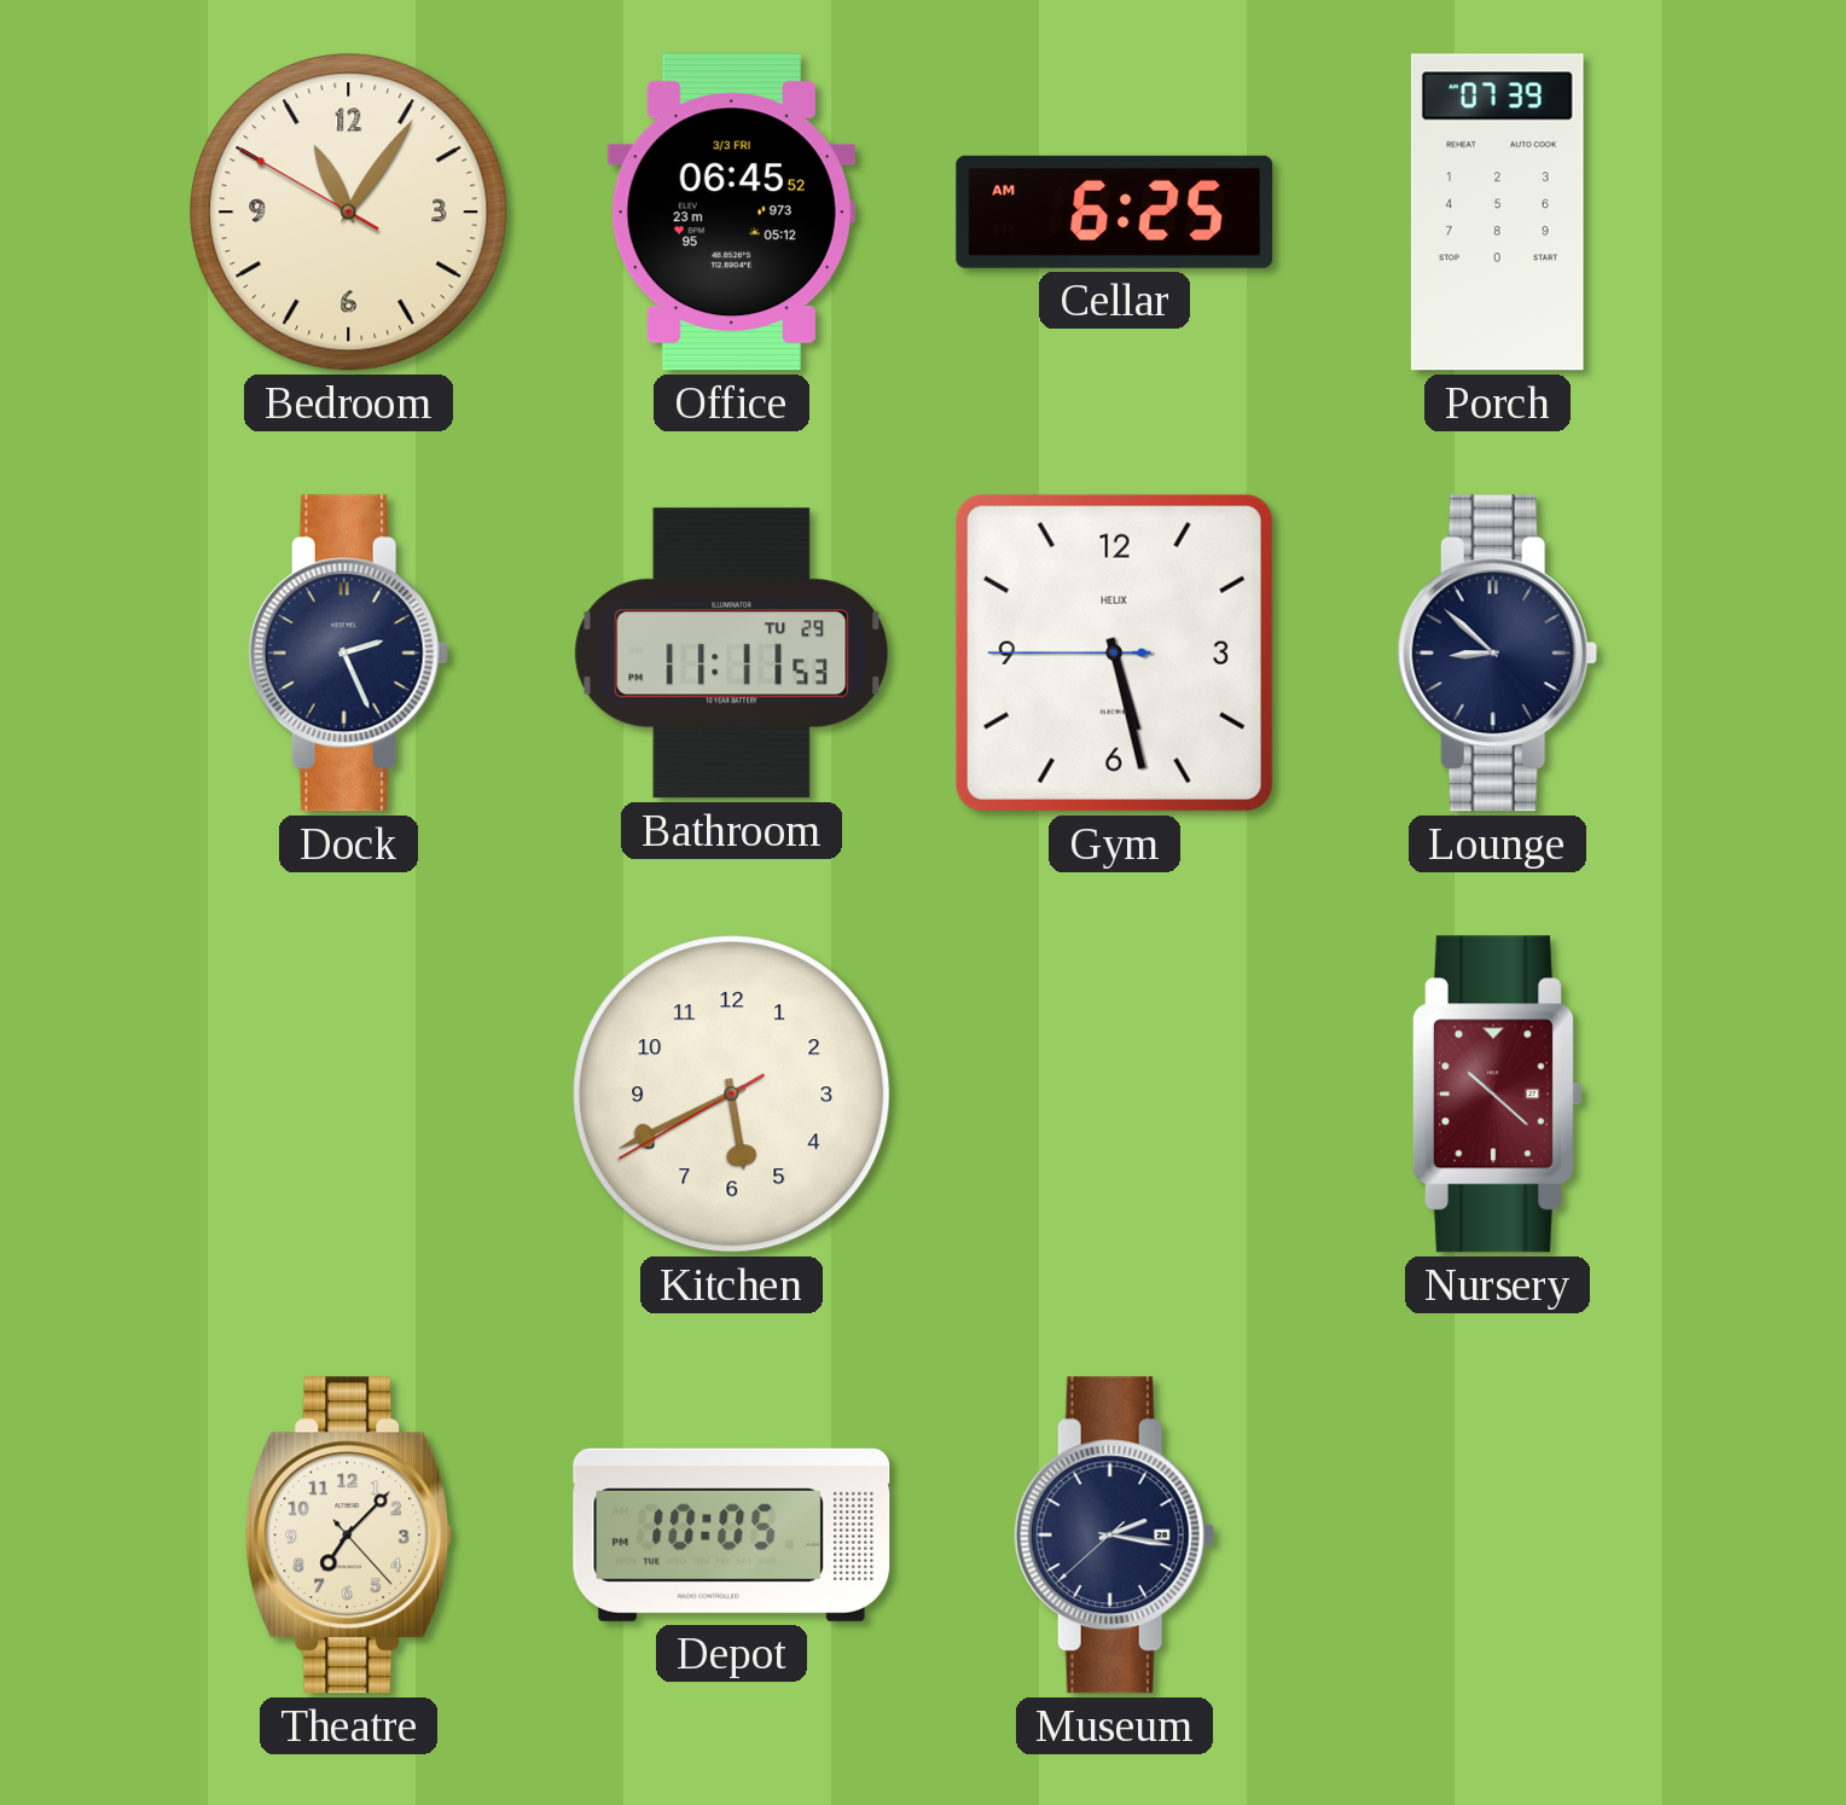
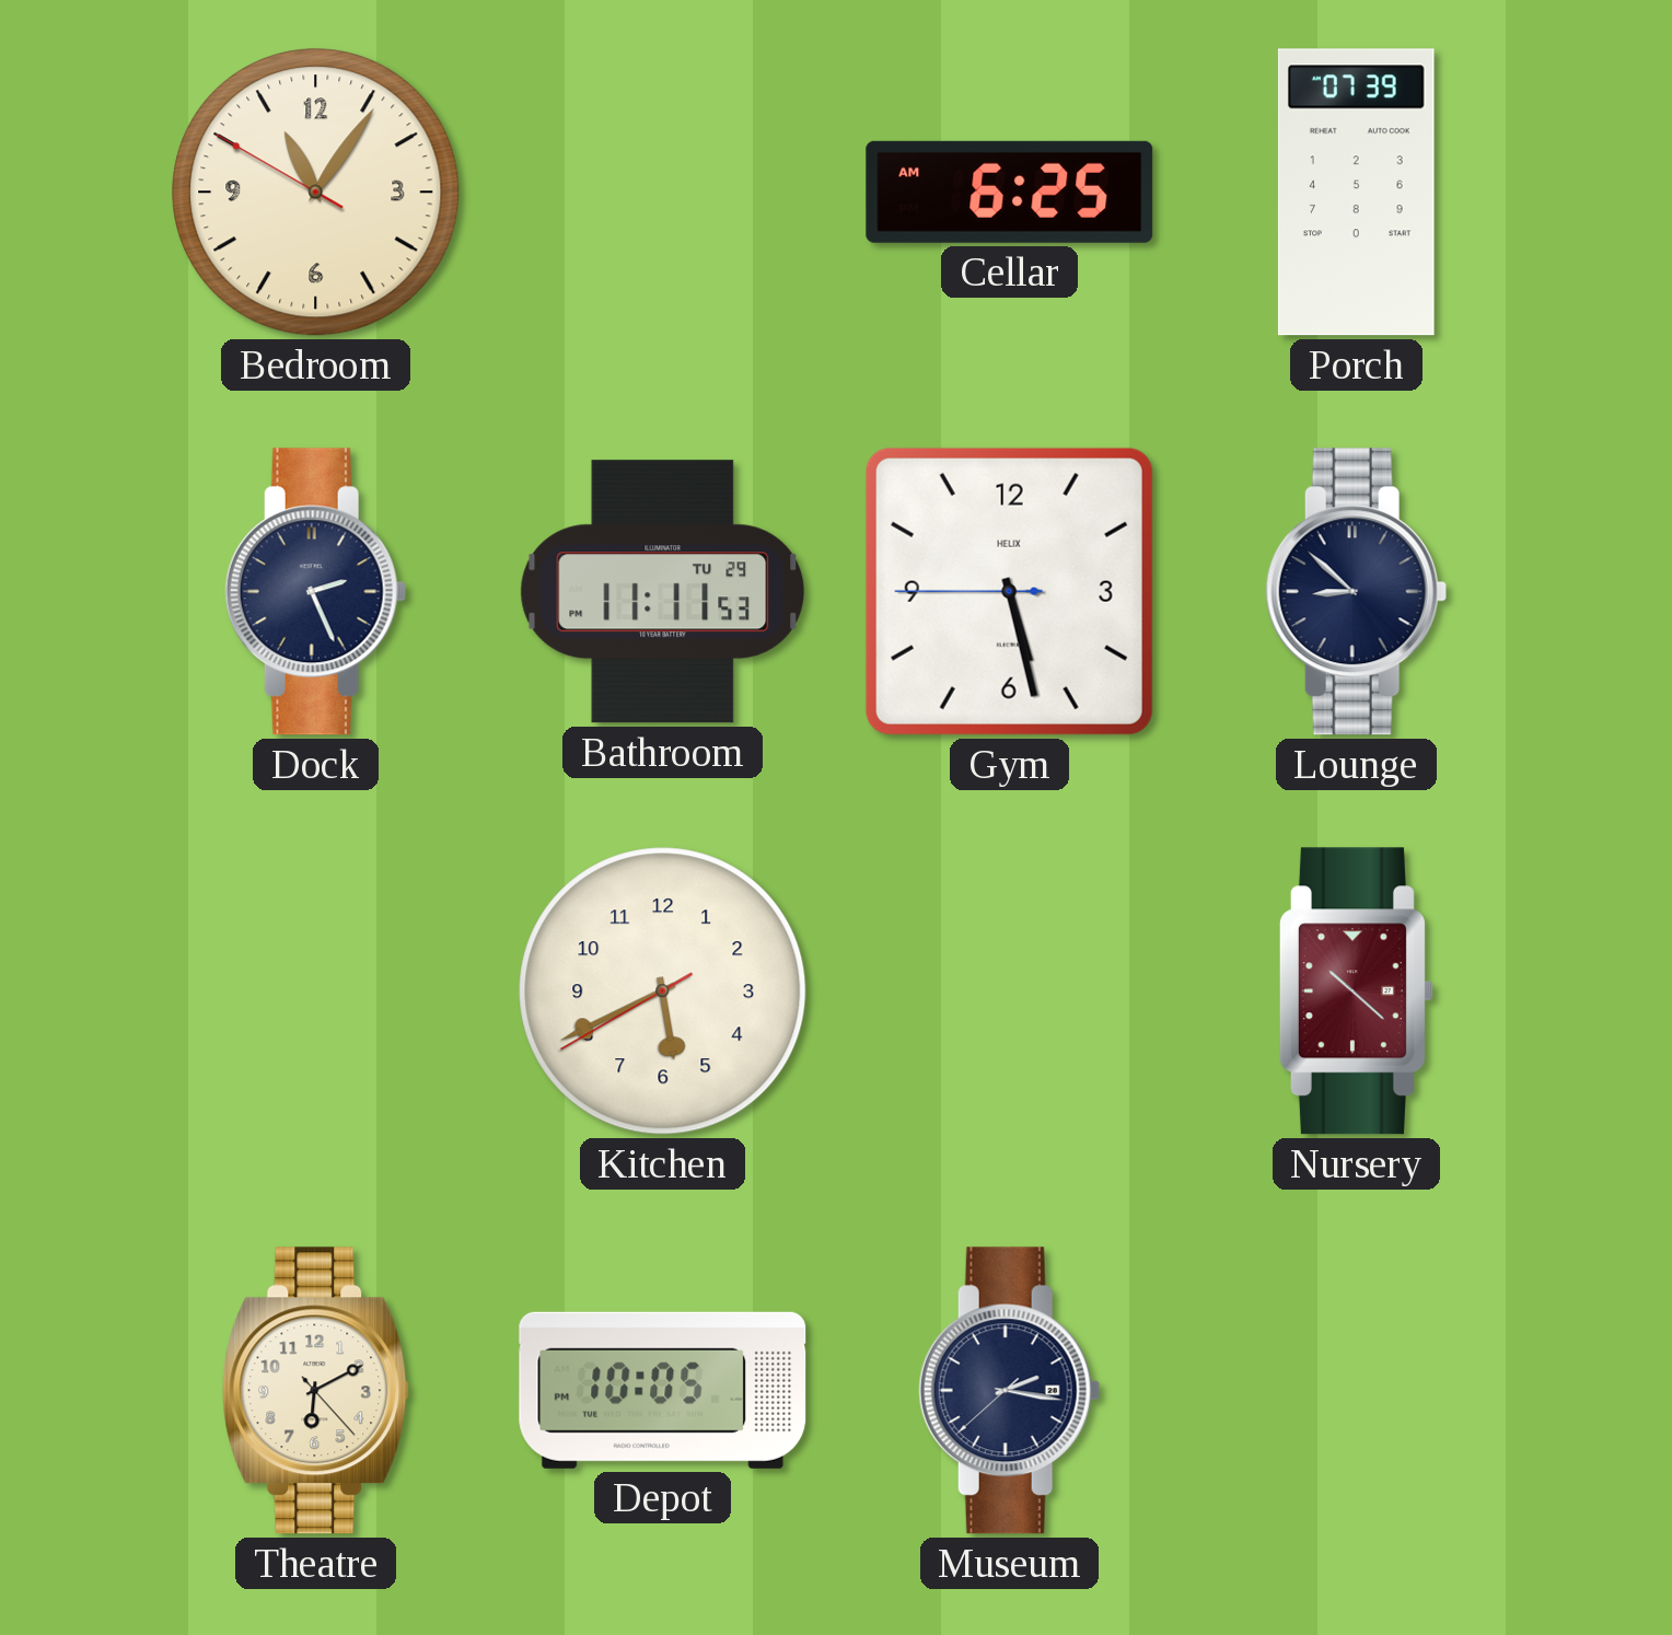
Office: 06:45 -> none
Theatre: 7:07 -> 6:10
